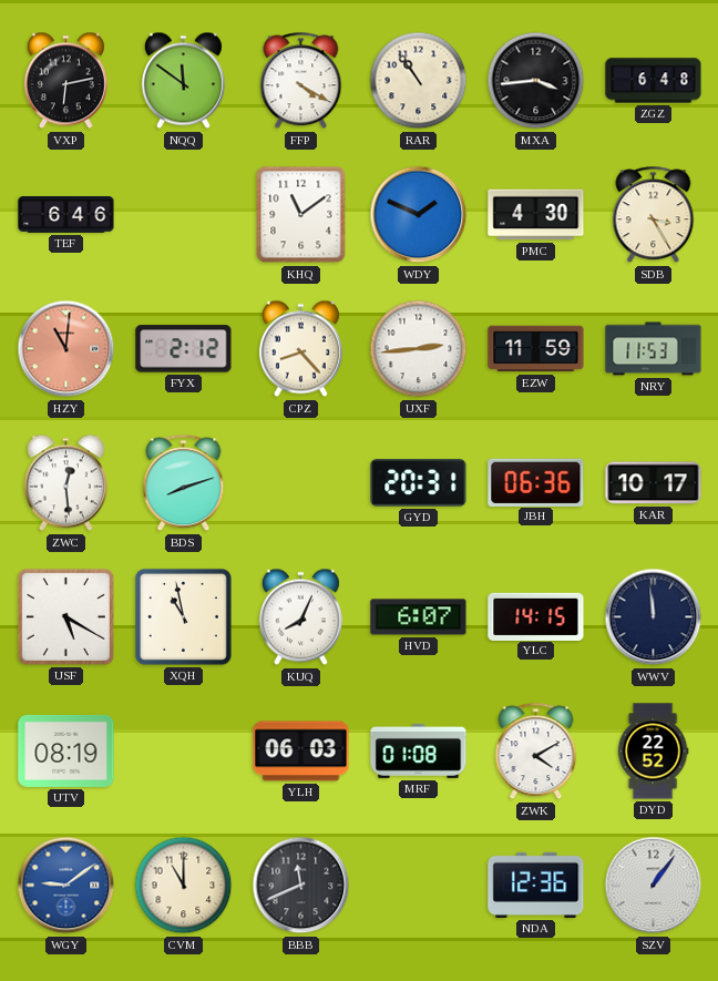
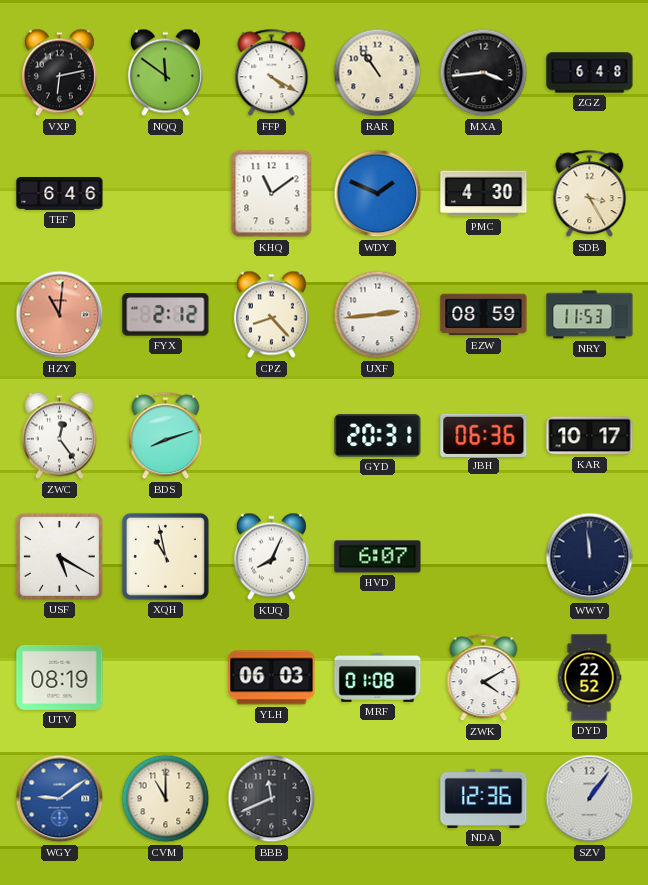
EZW: 11:59 -> 08:59
ZWC: 12:29 -> 12:24
YLC: 14:15 -> none
